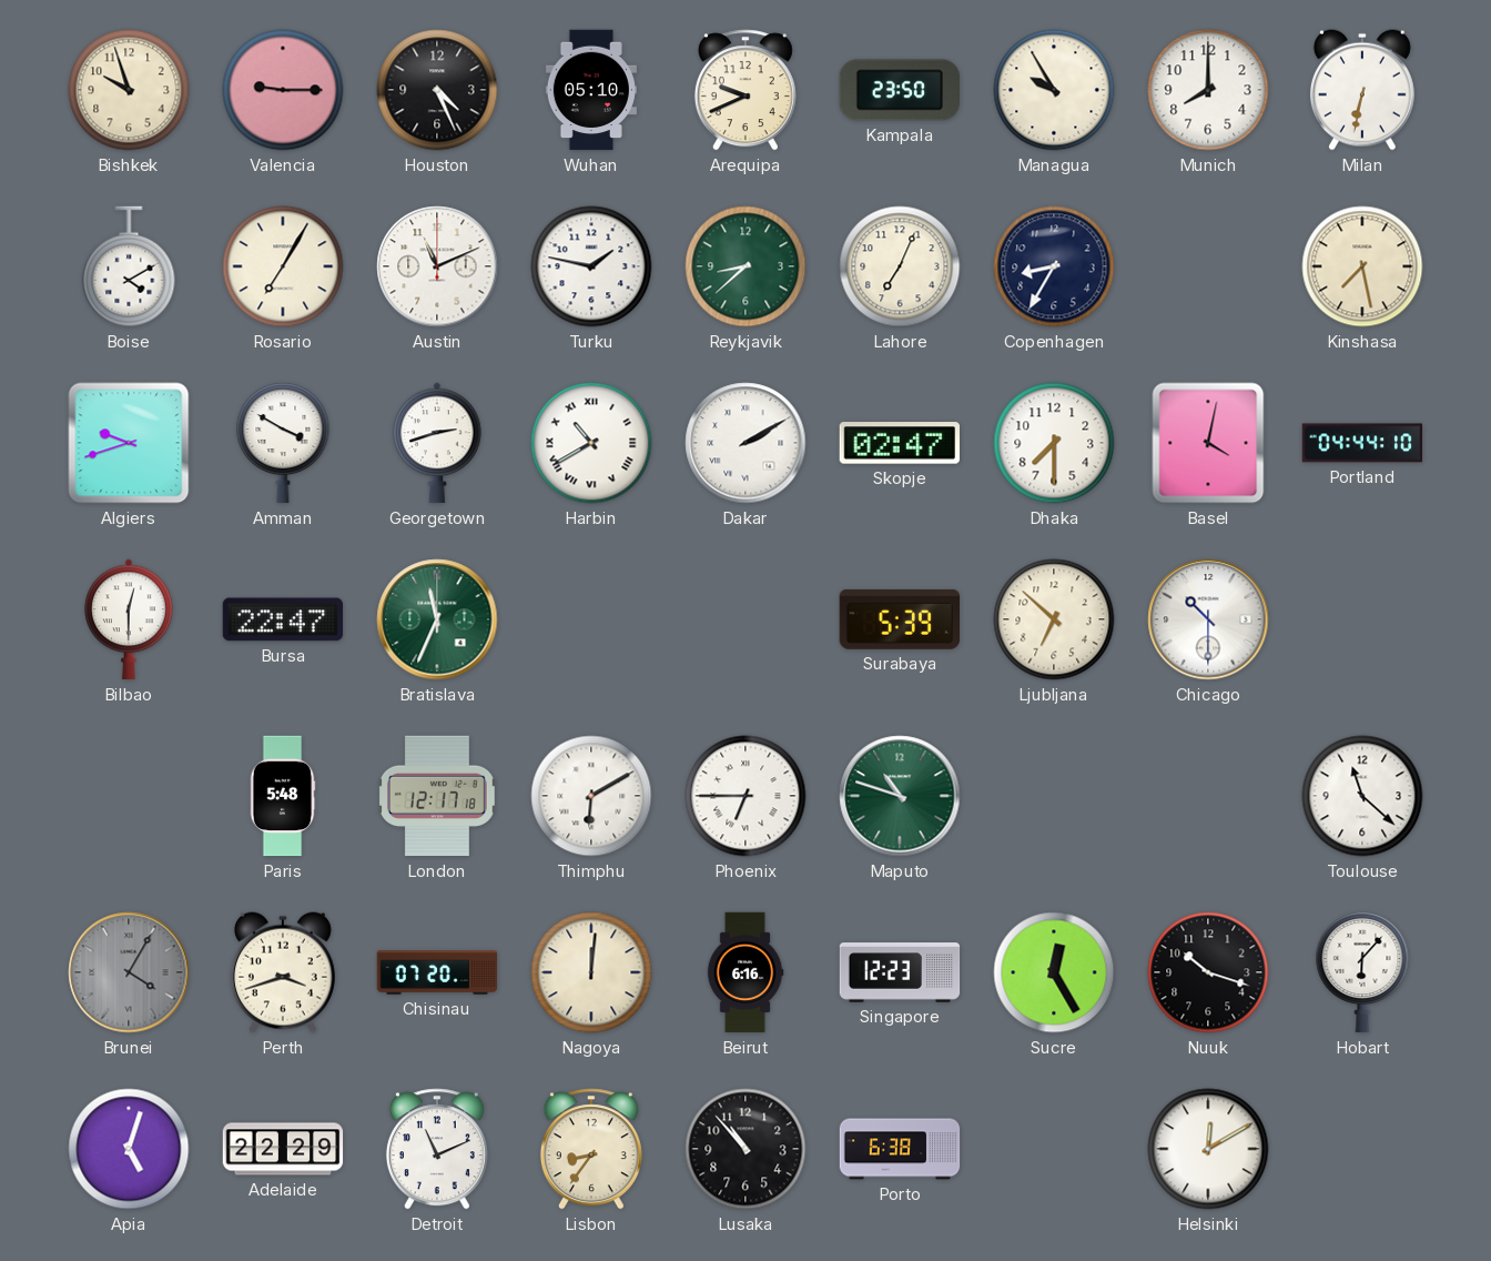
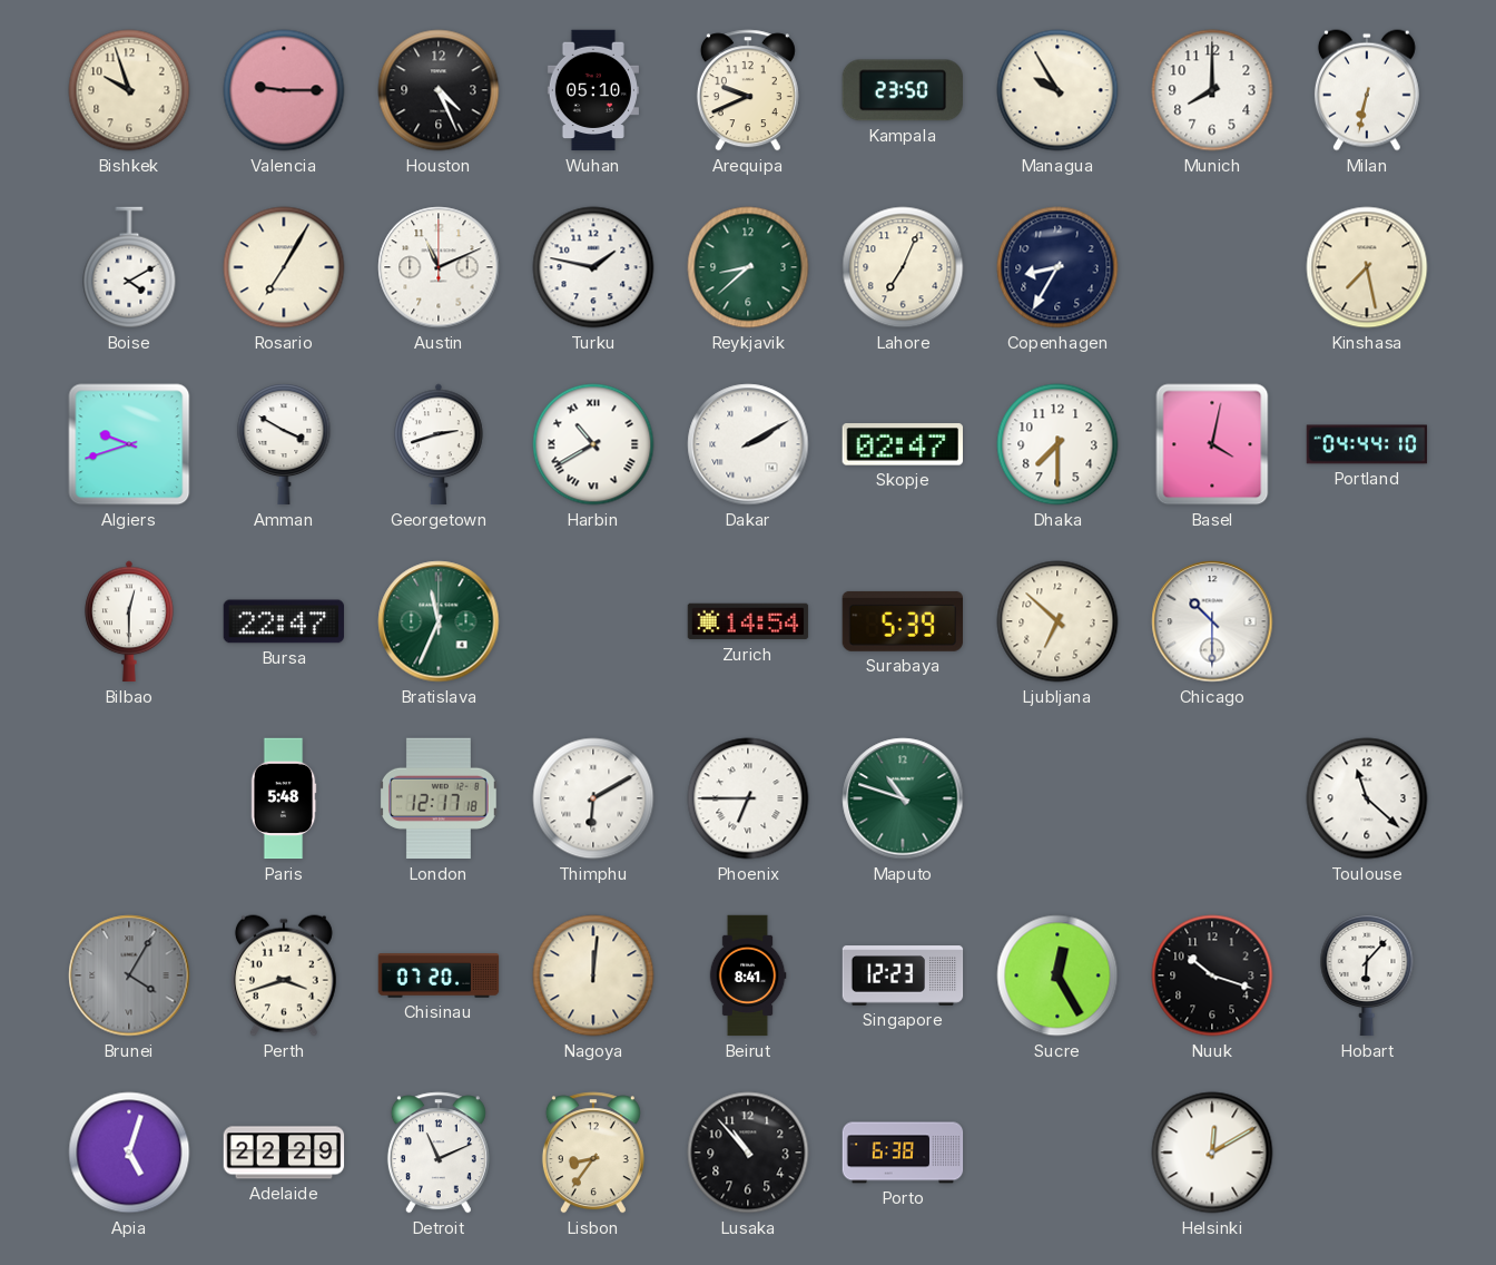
Zurich: none -> 14:54
Beirut: 6:16 -> 8:41
